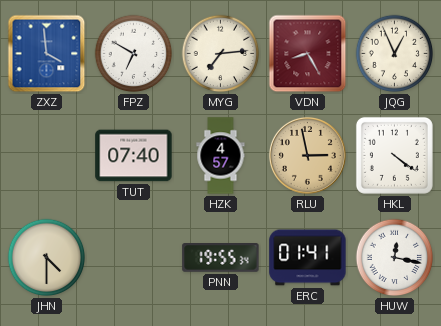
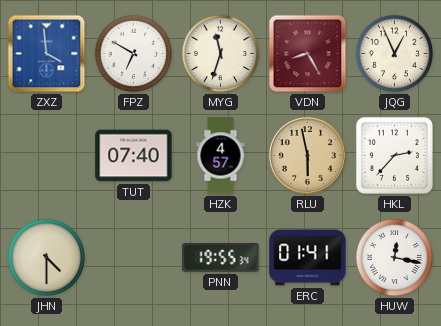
MYG: 7:14 -> 11:33
RLU: 2:58 -> 5:58
HKL: 4:21 -> 2:37
